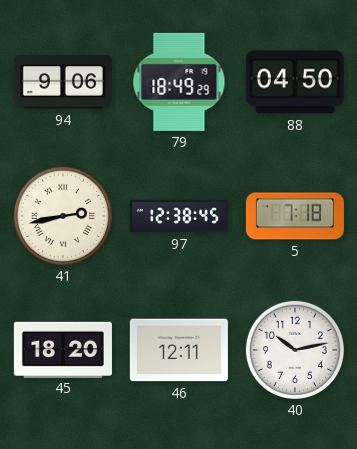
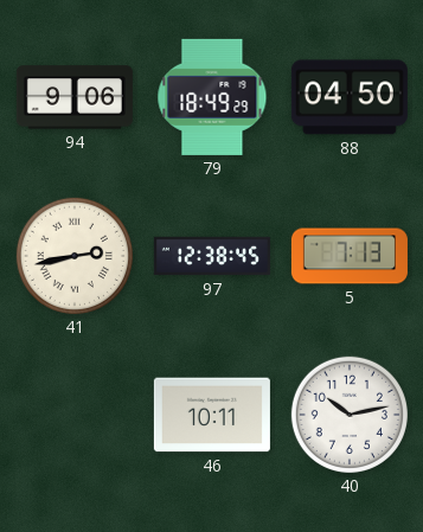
5: 7:18 -> 7:13
45: 18:20 -> none
46: 12:11 -> 10:11
